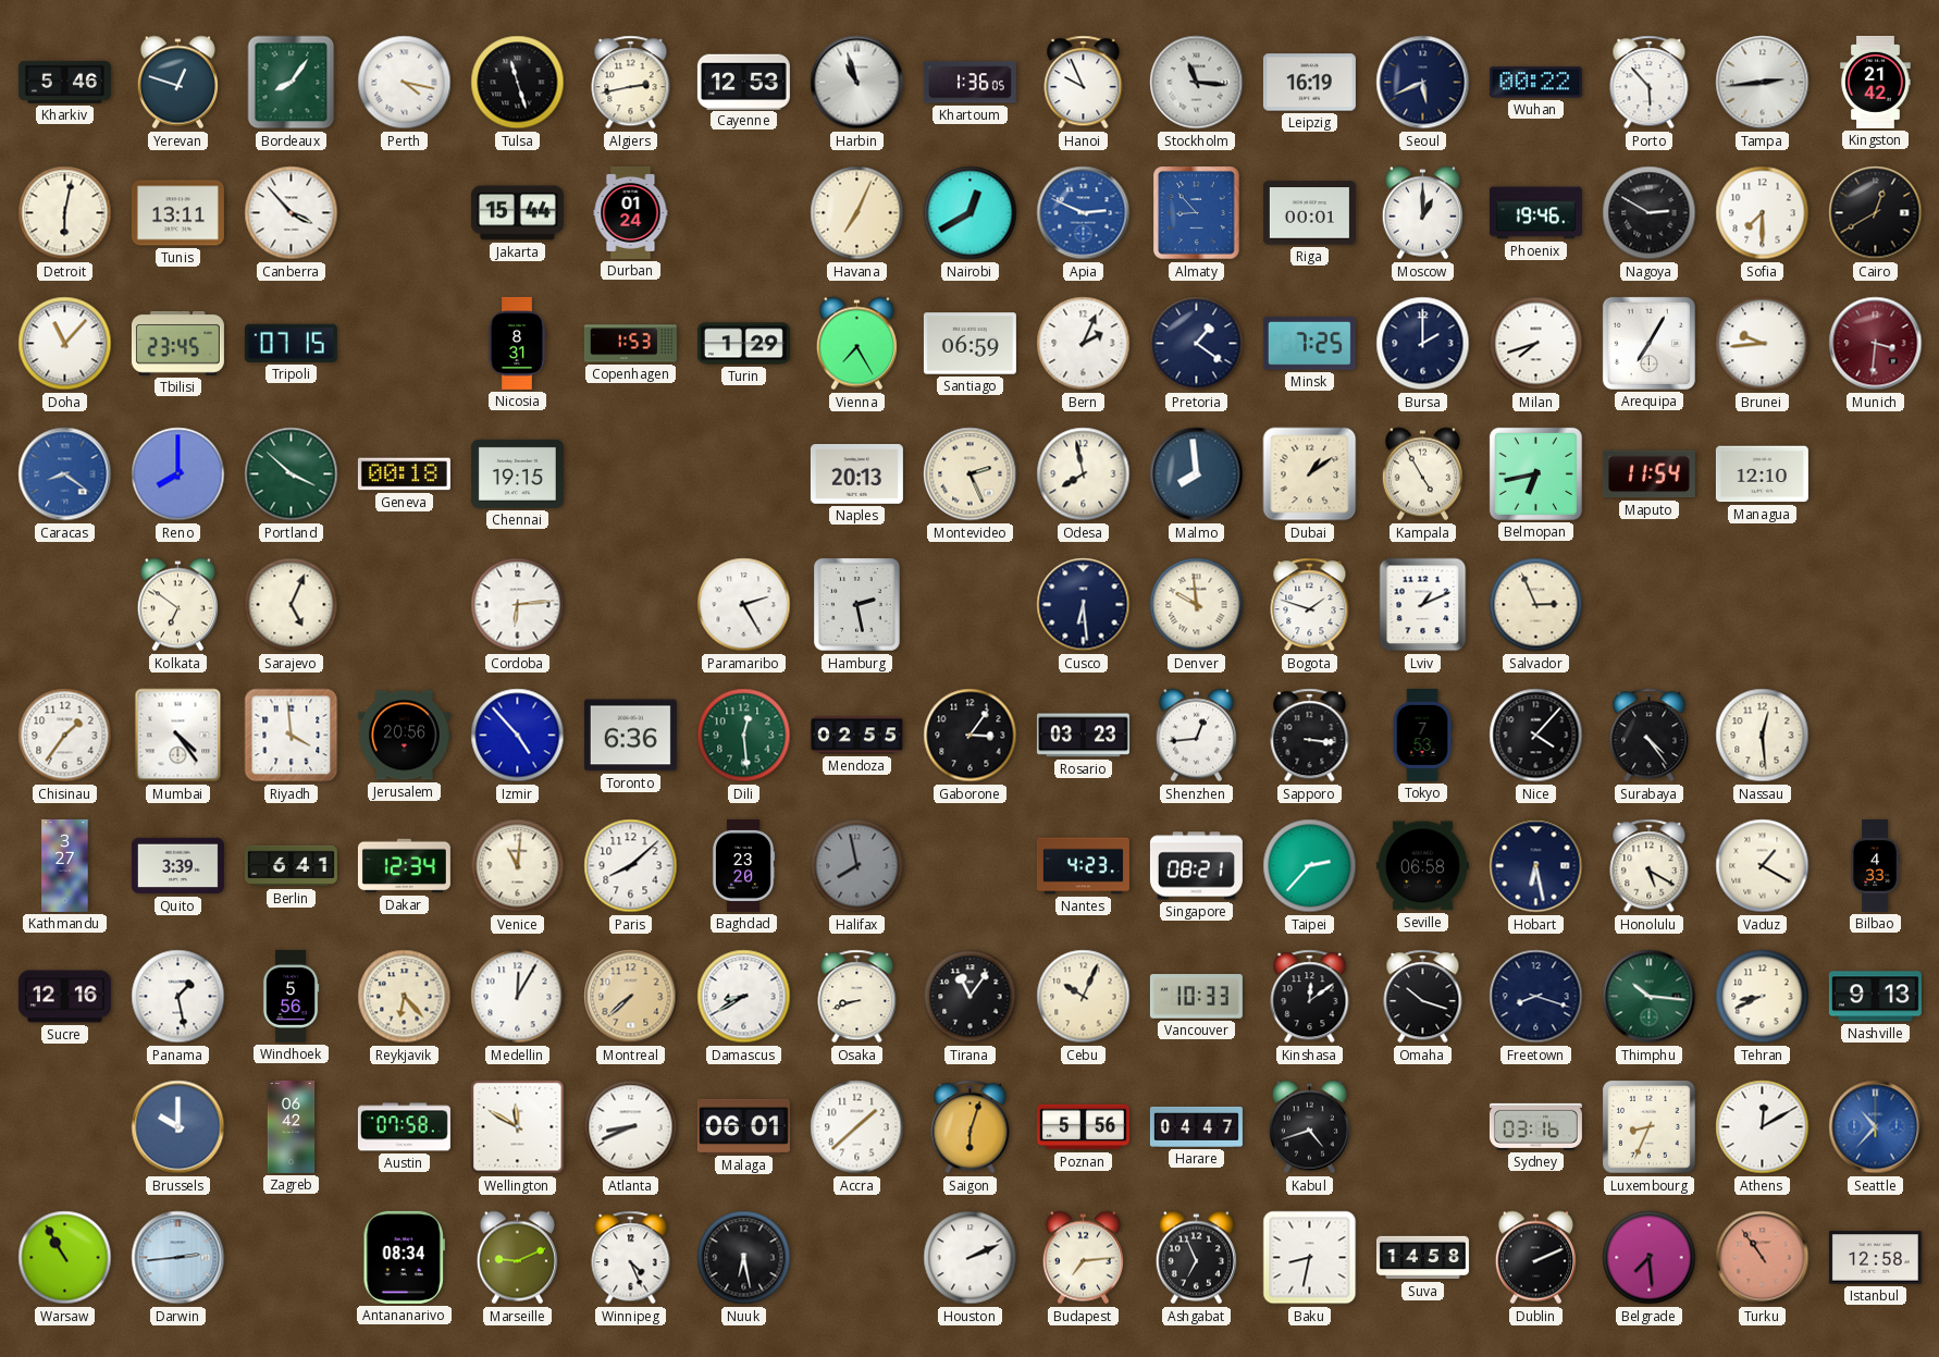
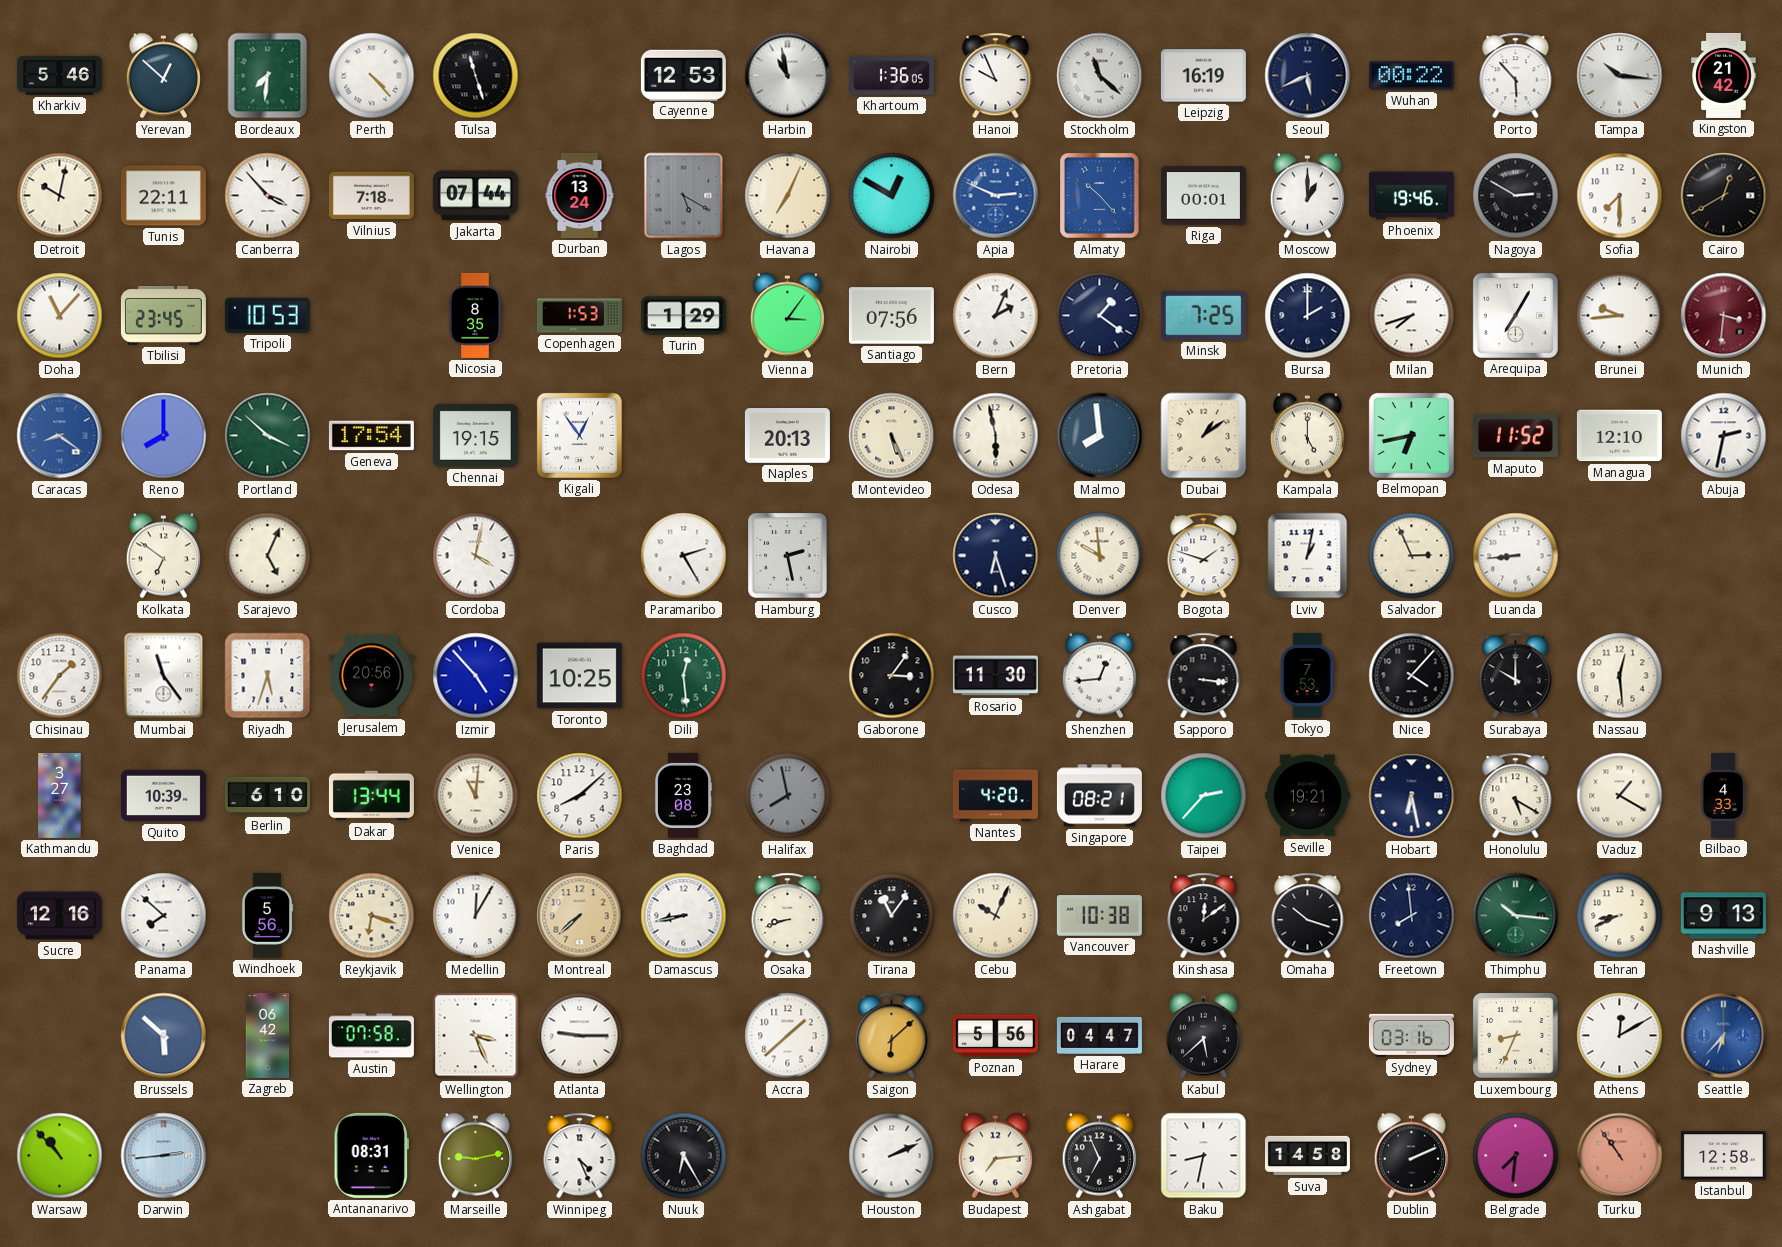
Yerevan: 12:48 -> 12:52
Bordeaux: 8:06 -> 7:31
Perth: 4:17 -> 4:23
Algiers: 2:43 -> none
Harbin: 10:57 -> 10:58
Stockholm: 11:16 -> 11:22
Tampa: 2:44 -> 10:16
Detroit: 6:02 -> 10:02
Tunis: 13:11 -> 22:11
Vilnius: none -> 7:18
Jakarta: 15:44 -> 07:44
Durban: 01:24 -> 13:24
Lagos: none -> 5:20
Nairobi: 12:40 -> 12:50
Almaty: 8:53 -> 10:23
Tripoli: 07:15 -> 10:53
Nicosia: 8:31 -> 8:35
Vienna: 7:25 -> 3:06
Santiago: 06:59 -> 07:56
Geneva: 00:18 -> 17:54
Kigali: none -> 12:54
Montevideo: 2:26 -> 5:26
Odesa: 7:58 -> 5:58
Kampala: 4:55 -> 5:00
Maputo: 11:54 -> 11:52
Abuja: none -> 2:32
Cordoba: 6:14 -> 4:02
Cusco: 6:29 -> 6:27
Lviv: 1:11 -> 1:02
Luanda: none -> 8:44
Mumbai: 4:24 -> 11:24
Riyadh: 3:59 -> 5:33
Toronto: 6:36 -> 10:25
Mendoza: 02:55 -> none
Rosario: 03:23 -> 11:30
Surabaya: 4:24 -> 10:00
Quito: 3:39 -> 10:39
Berlin: 6:41 -> 6:10
Dakar: 12:34 -> 13:44
Baghdad: 23:20 -> 23:08
Nantes: 4:23 -> 4:20
Seville: 06:58 -> 19:21
Panama: 1:28 -> 7:52
Reykjavik: 6:23 -> 6:18
Damascus: 8:40 -> 8:43
Vancouver: 10:33 -> 10:38
Freetown: 8:18 -> 7:59
Brussels: 10:00 -> 5:52
Wellington: 11:50 -> 3:26
Atlanta: 8:41 -> 9:15
Malaga: 06:01 -> none
Saigon: 6:03 -> 6:08
Kabul: 4:42 -> 5:38
Seattle: 10:37 -> 6:37
Warsaw: 10:55 -> 10:53
Antananarivo: 08:34 -> 08:31
Marseille: 9:11 -> 9:13
Nuuk: 6:28 -> 6:25
Belgrade: 7:29 -> 7:31
